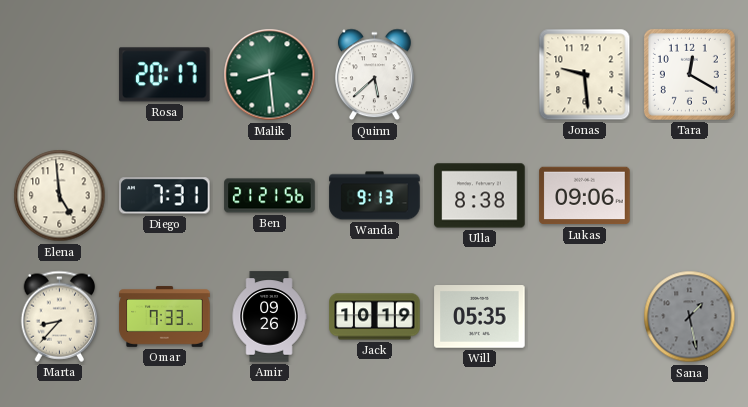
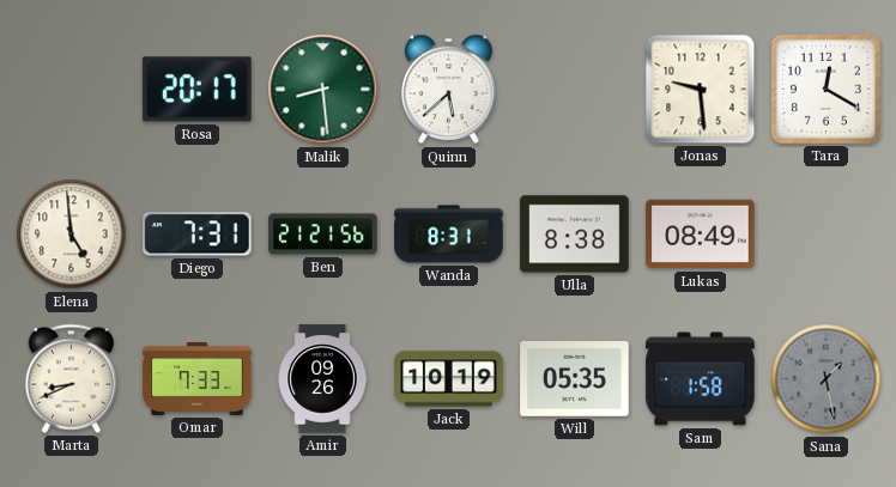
Wanda: 9:13 -> 8:31
Lukas: 09:06 -> 08:49
Marta: 8:37 -> 8:41
Sam: none -> 1:58
